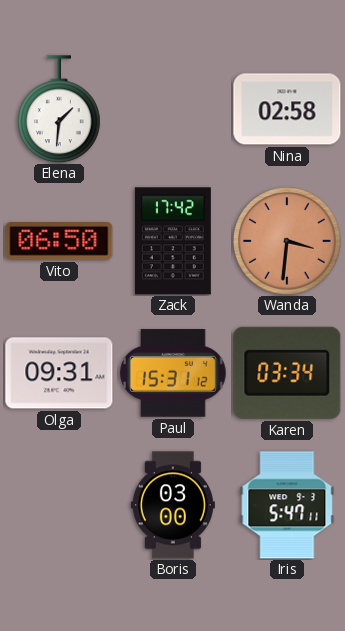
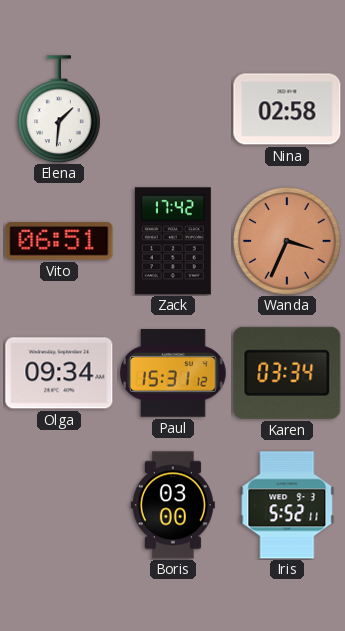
Vito: 06:50 -> 06:51
Wanda: 3:31 -> 3:34
Olga: 09:31 -> 09:34
Iris: 5:47 -> 5:52
